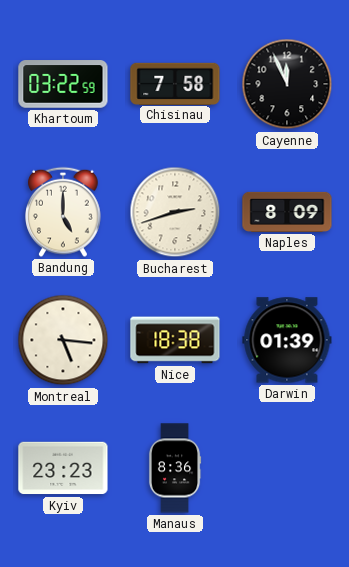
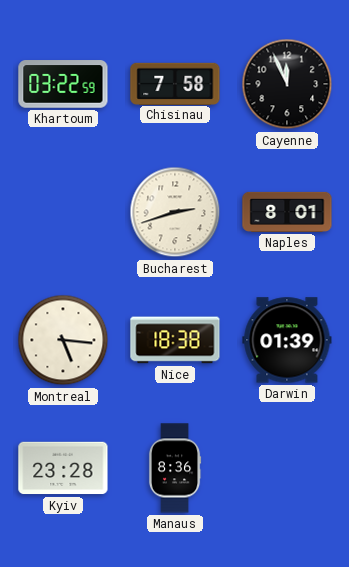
Bandung: 5:00 -> none
Naples: 8:09 -> 8:01
Kyiv: 23:23 -> 23:28
